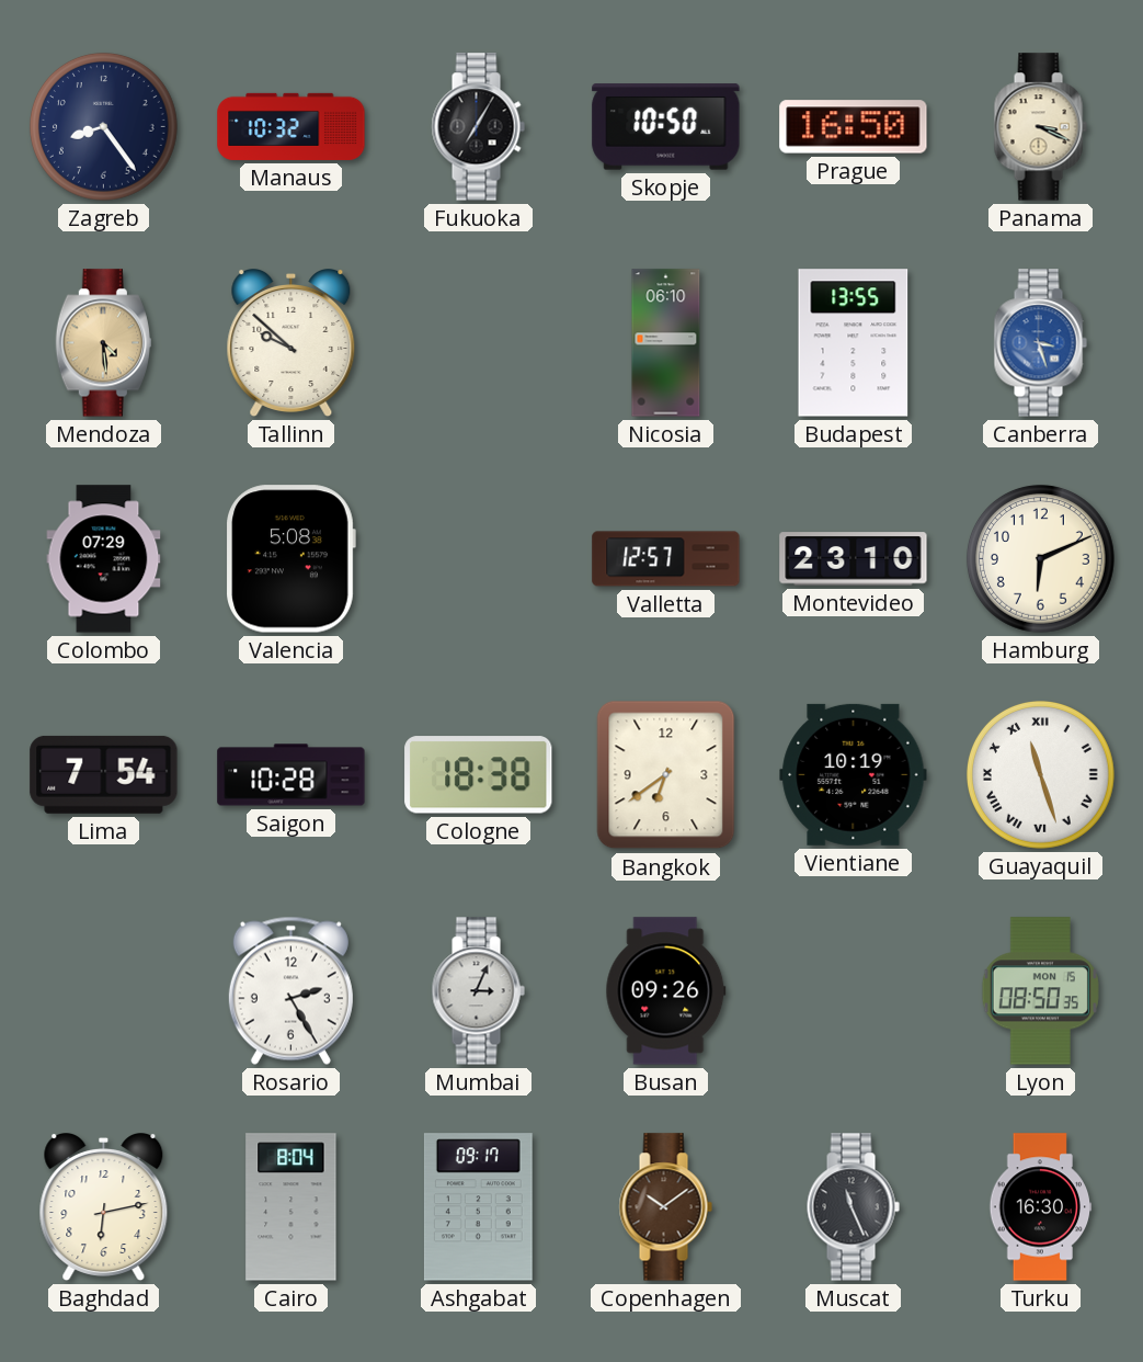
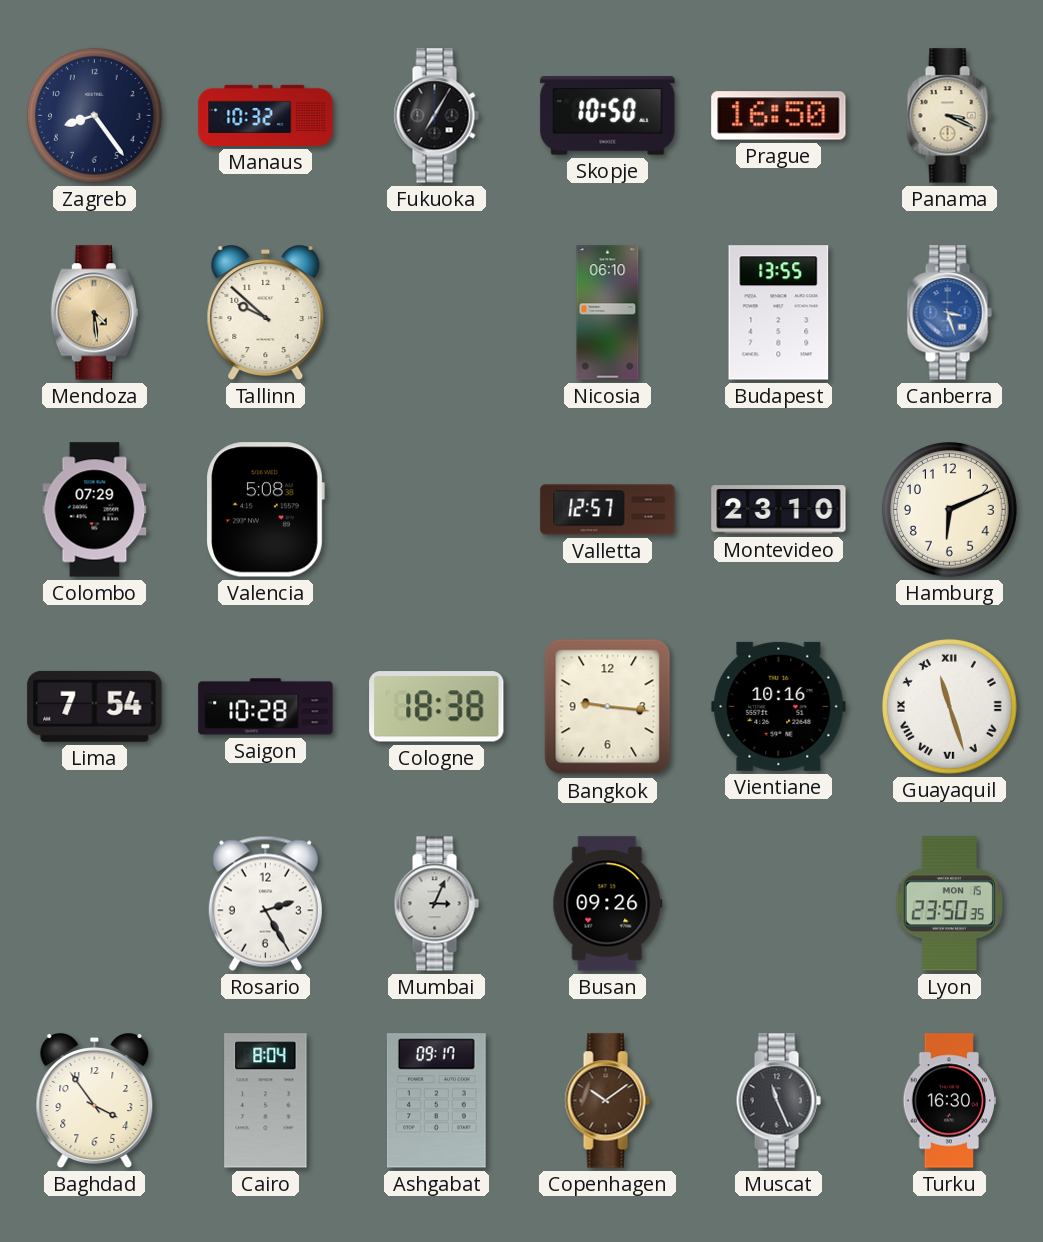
Bangkok: 6:39 -> 9:16
Vientiane: 10:19 -> 10:16
Lyon: 08:50 -> 23:50
Baghdad: 6:13 -> 3:54
